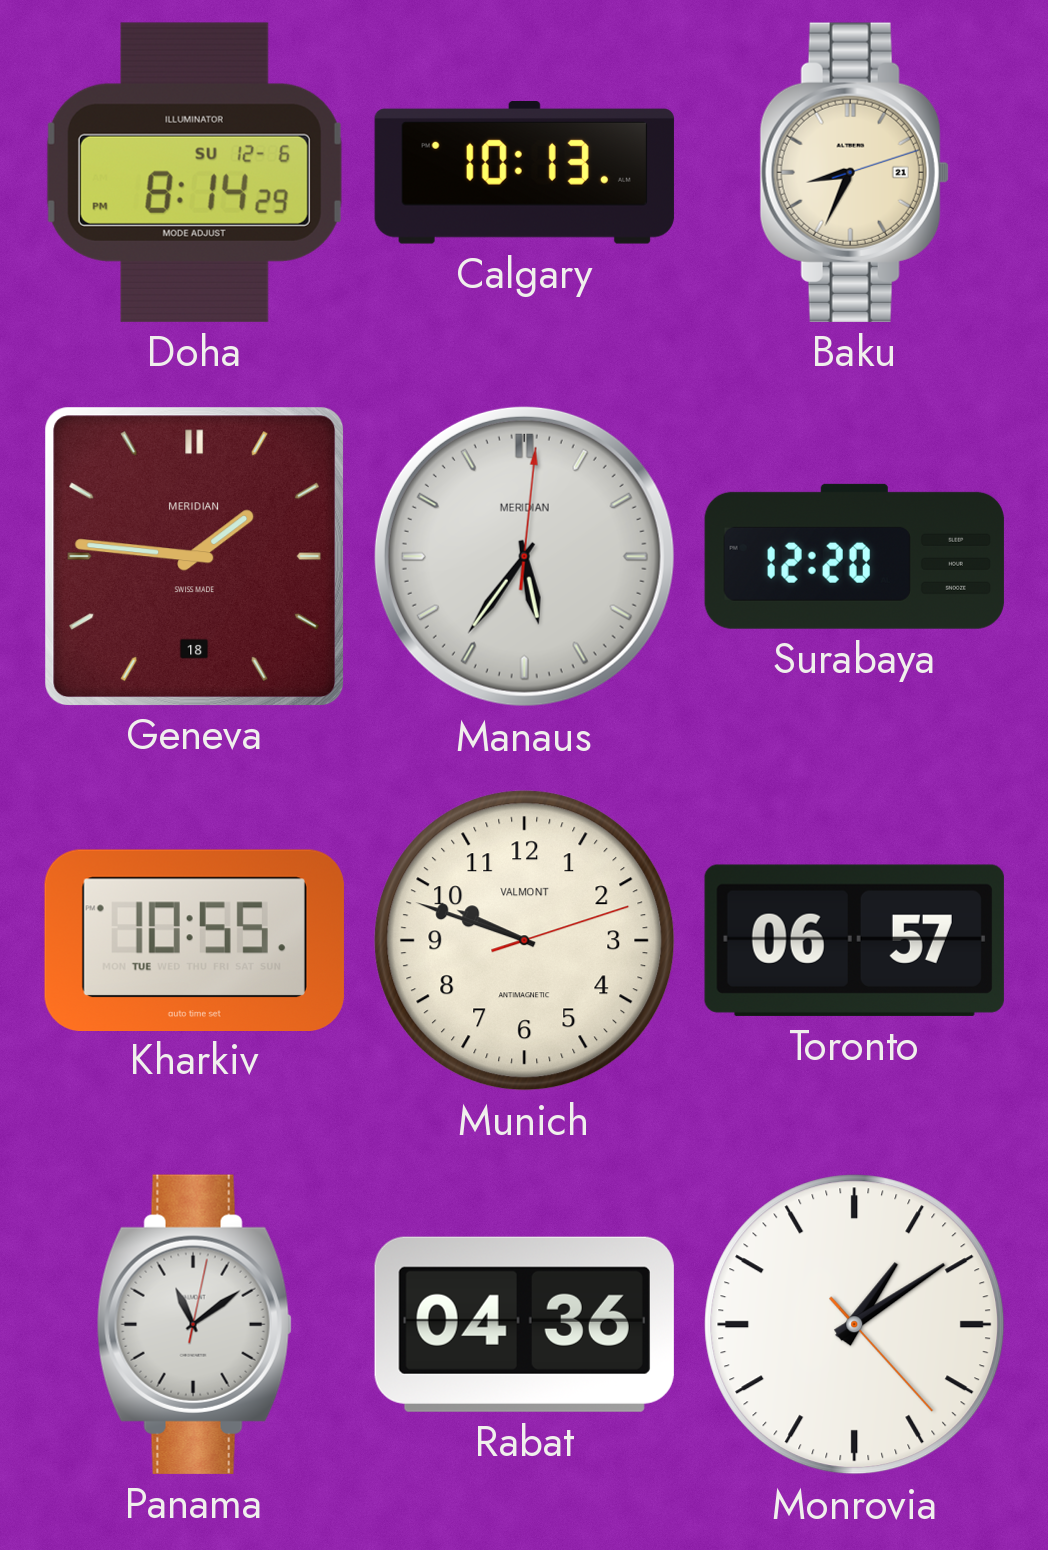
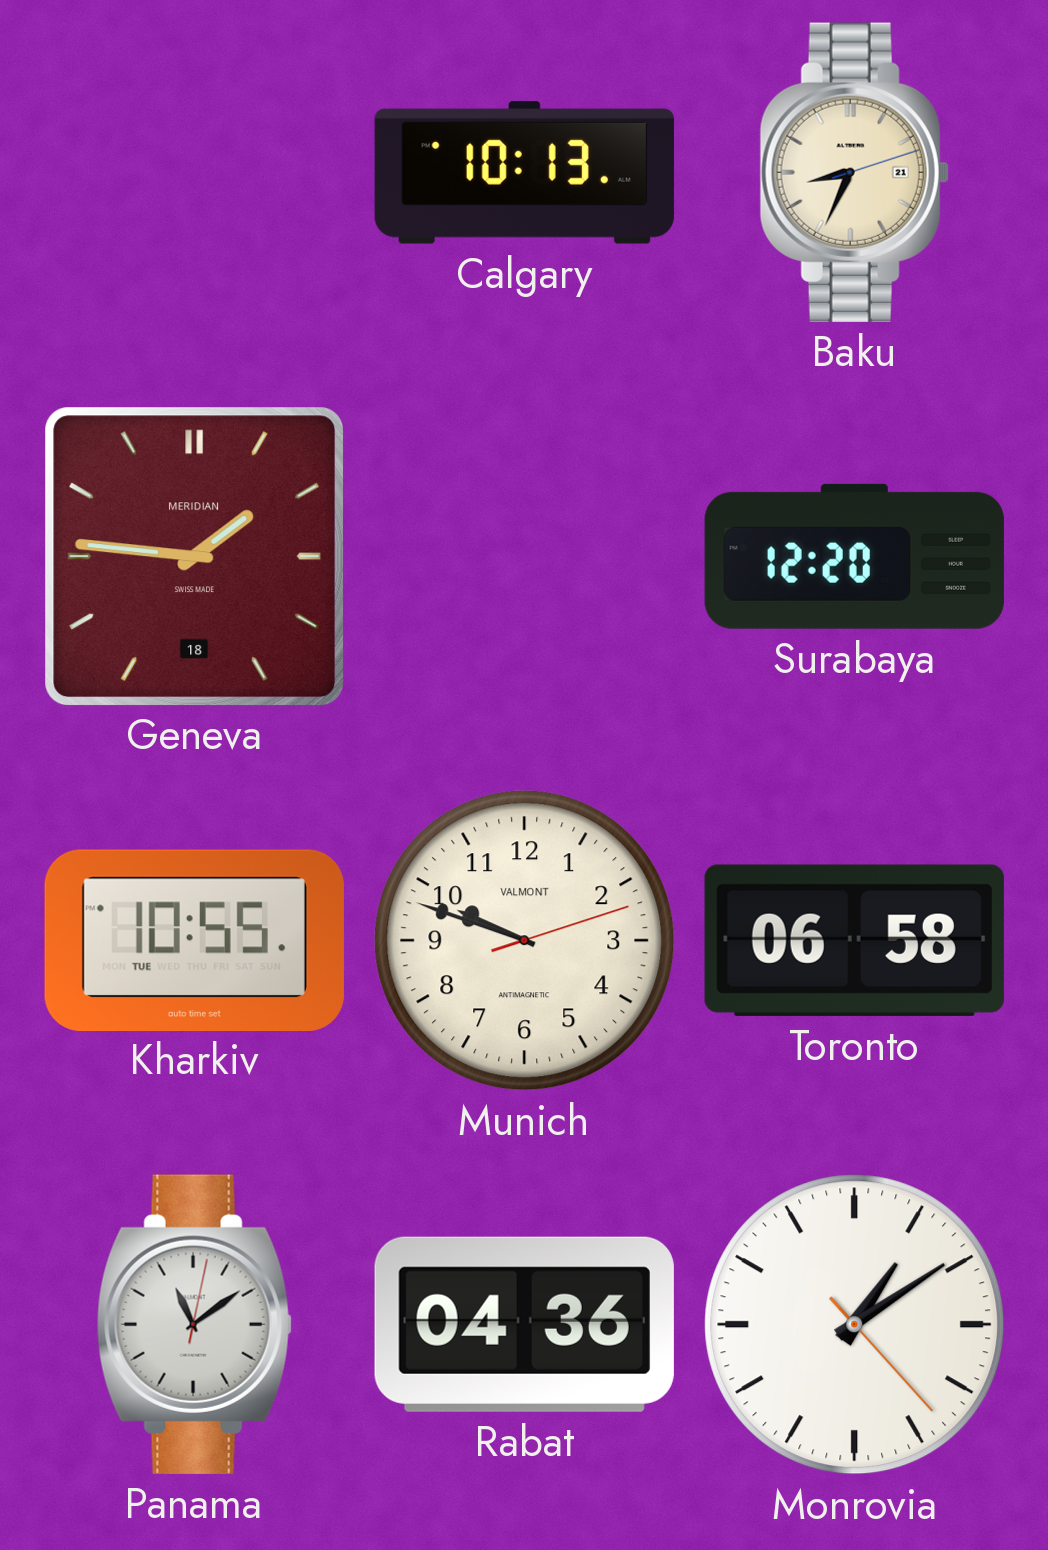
Doha: 8:14 -> none
Manaus: 5:36 -> none
Toronto: 06:57 -> 06:58
